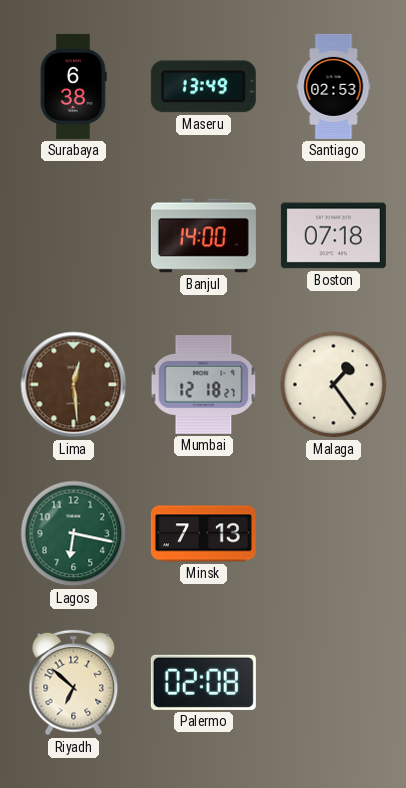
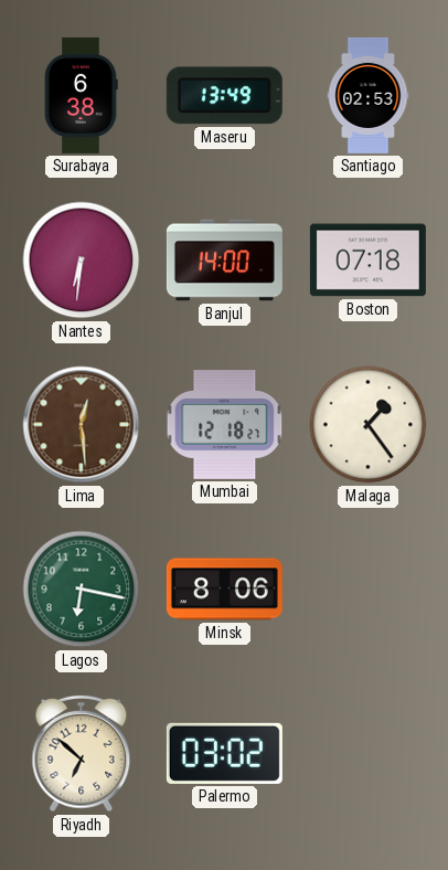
Nantes: none -> 6:31
Minsk: 7:13 -> 8:06
Palermo: 02:08 -> 03:02
